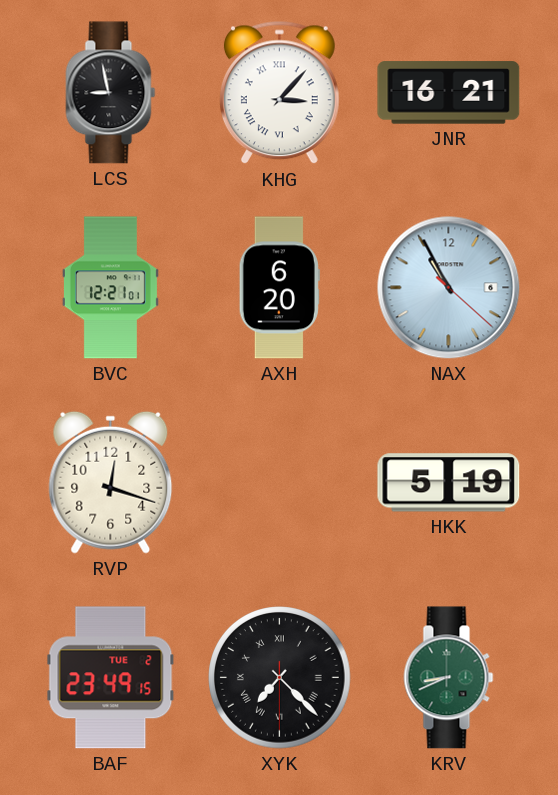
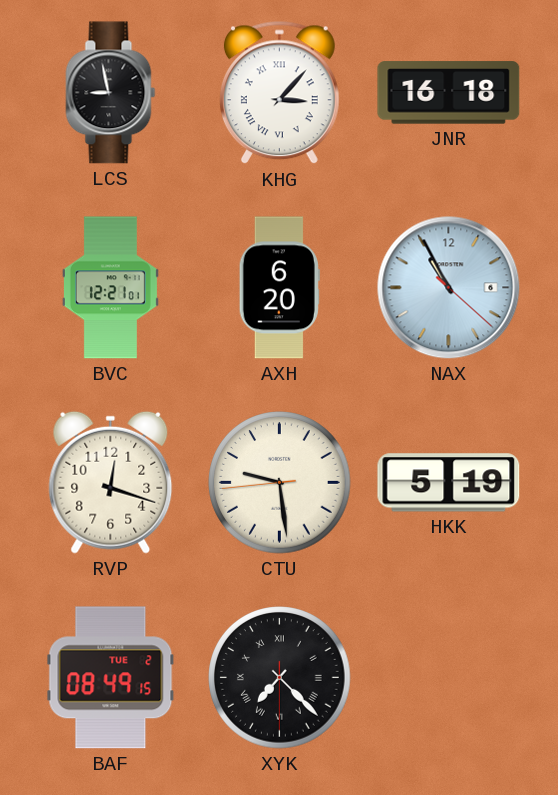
JNR: 16:21 -> 16:18
CTU: none -> 9:28
BAF: 23:49 -> 08:49
KRV: 8:41 -> none
